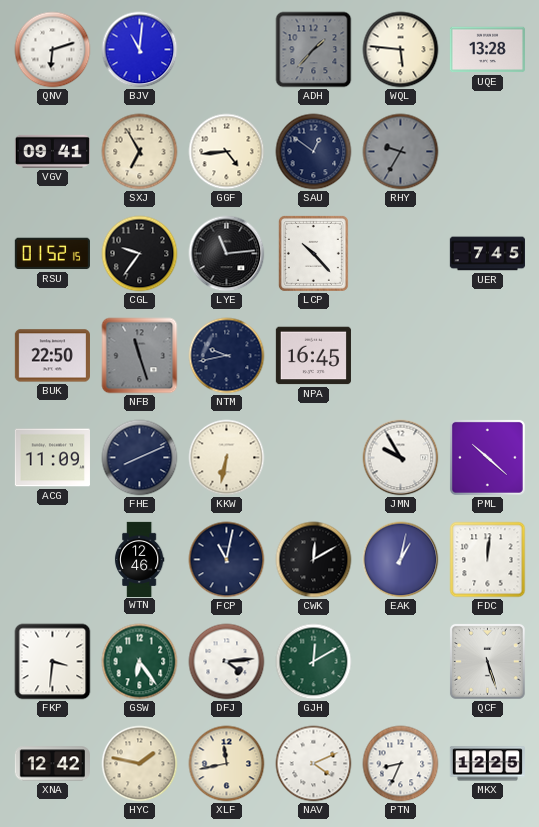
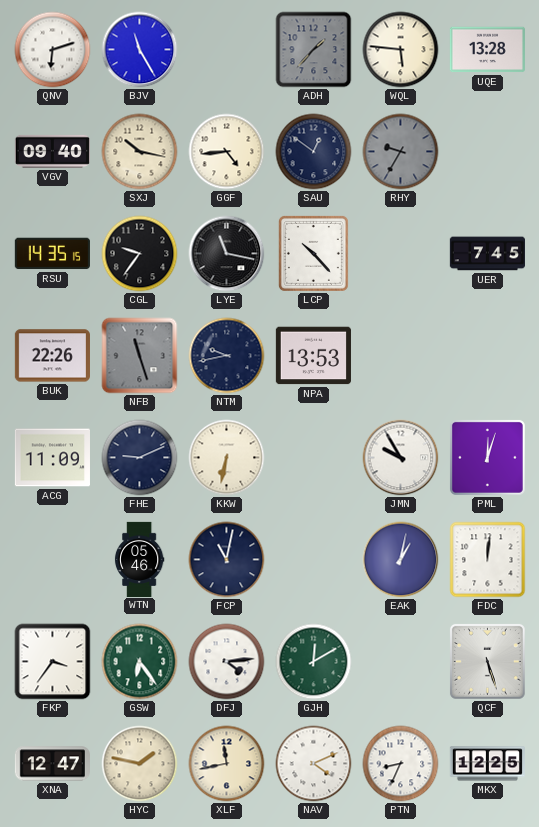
BJV: 11:01 -> 11:25
VGV: 09:41 -> 09:40
SXJ: 6:55 -> 10:17
RSU: 01:52 -> 14:35
LYE: 11:14 -> 11:17
BUK: 22:50 -> 22:26
NPA: 16:45 -> 13:53
FHE: 8:11 -> 9:11
PML: 10:22 -> 12:03
WTN: 12:46 -> 05:46
CWK: 12:10 -> none
FKP: 3:31 -> 3:36
XNA: 12:42 -> 12:47
